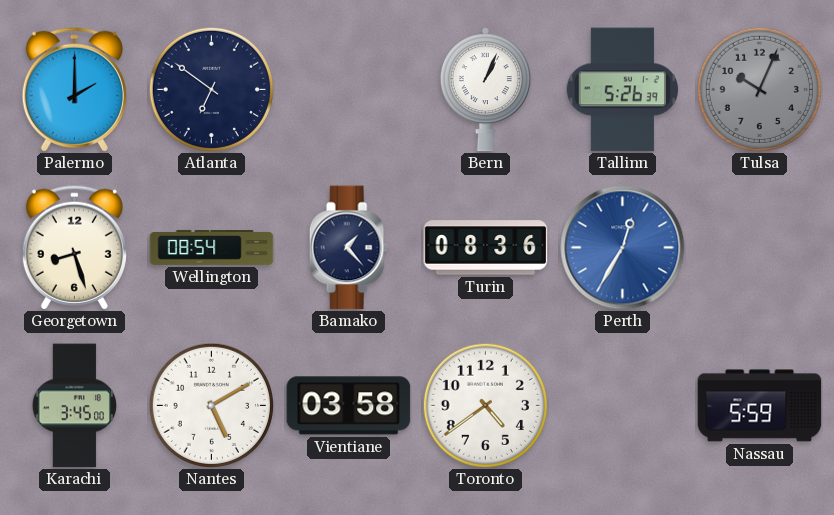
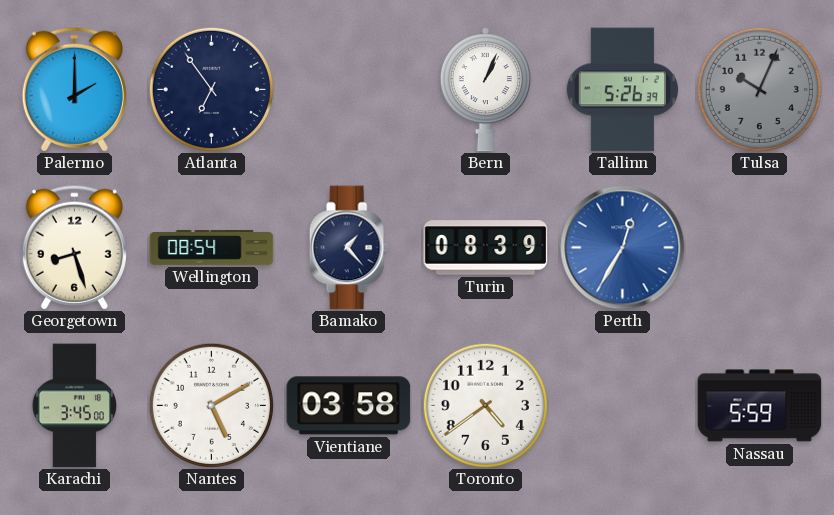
Atlanta: 6:51 -> 6:54
Turin: 08:36 -> 08:39
